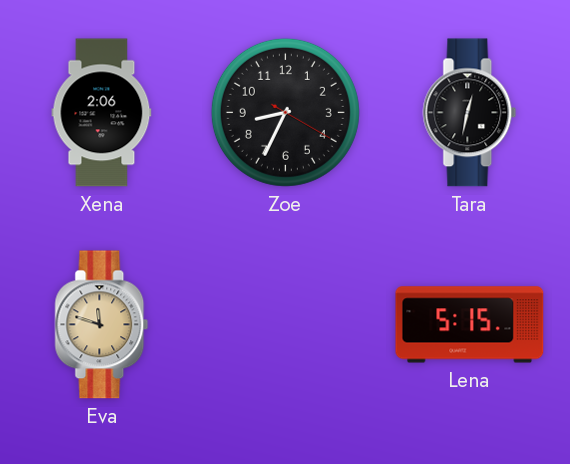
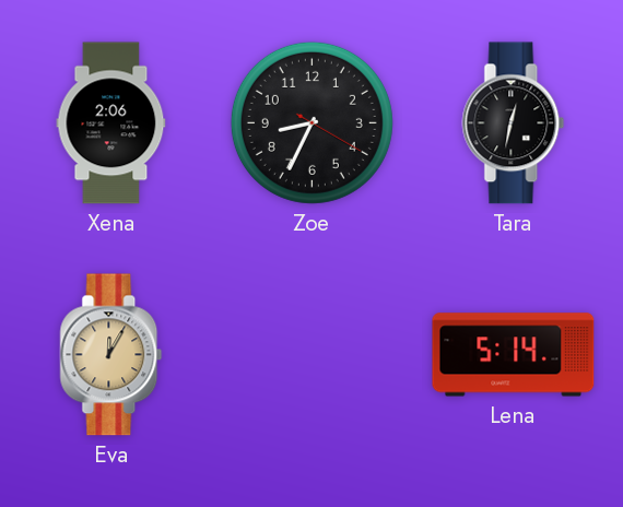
Eva: 11:48 -> 12:05
Lena: 5:15 -> 5:14
